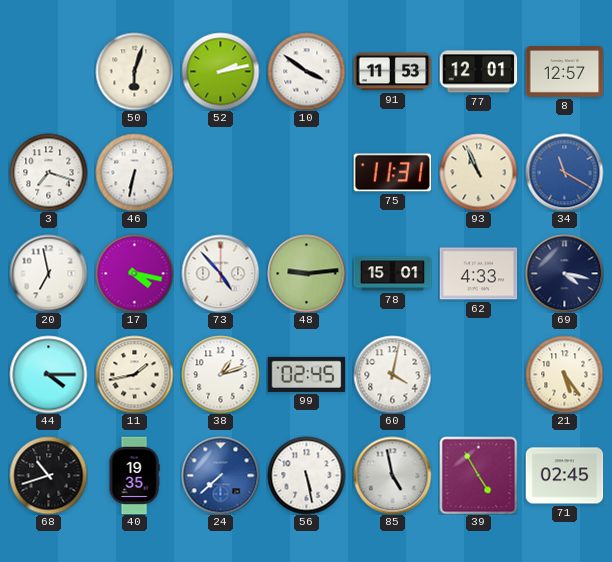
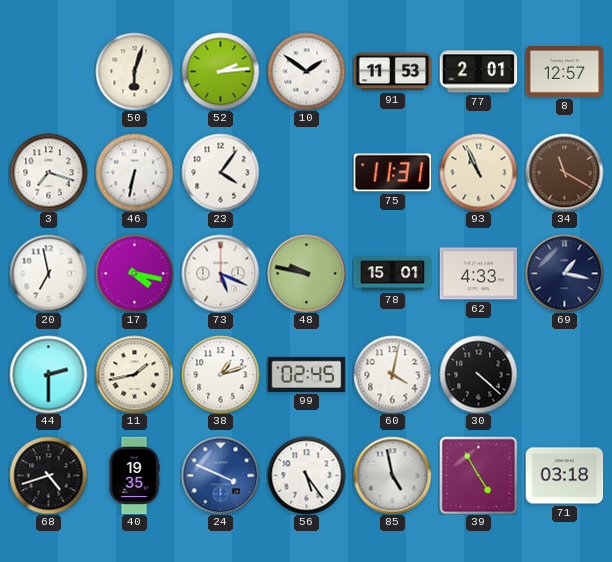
52: 2:13 -> 2:14
10: 3:51 -> 1:51
77: 12:01 -> 2:01
23: none -> 4:06
34 dial: blue -> brown
73: 4:53 -> 5:19
48: 9:14 -> 9:47
69: 4:17 -> 1:17
44: 4:15 -> 2:30
30: none -> 4:22
21: 5:24 -> none
68: 10:42 -> 4:42
24: 7:38 -> 3:49
56: 5:28 -> 5:24
71: 02:45 -> 03:18
